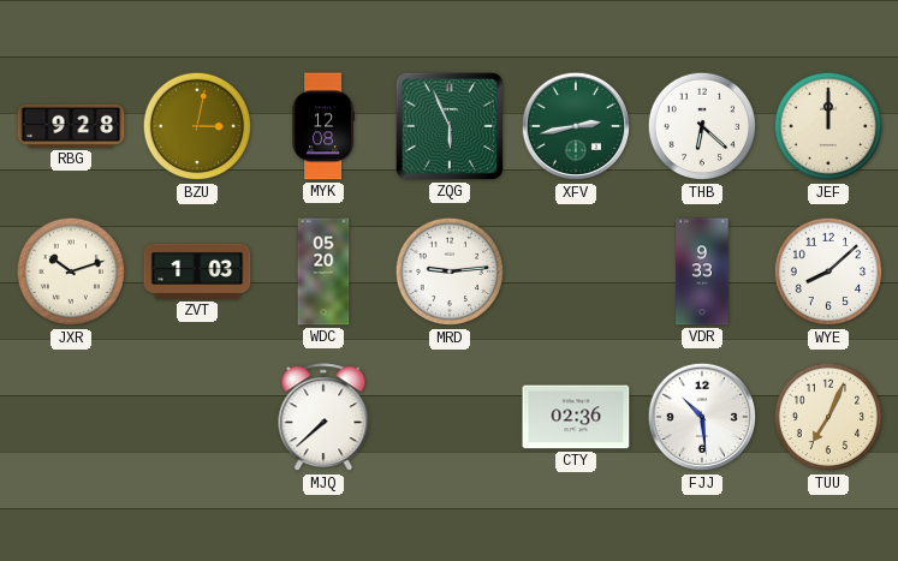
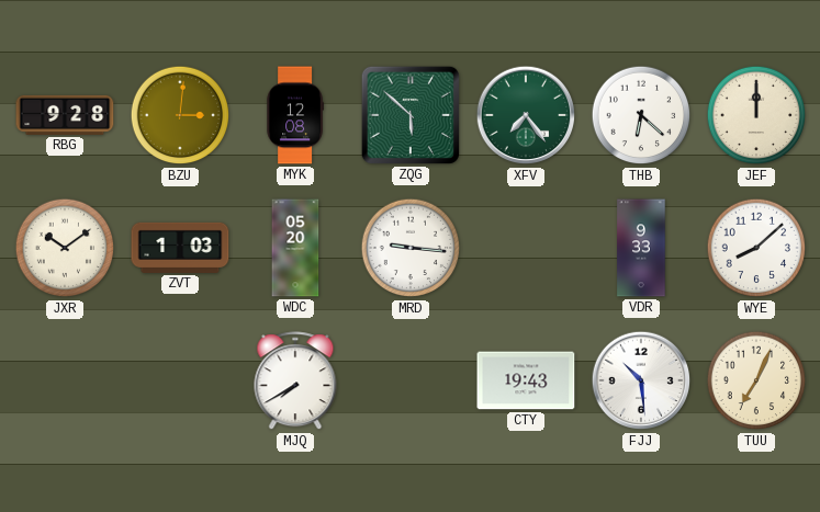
BZU: 3:02 -> 3:01
ZQG: 5:56 -> 5:52
XFV: 2:43 -> 7:24
JXR: 10:12 -> 10:09
MRD: 9:14 -> 9:16
MJQ: 7:38 -> 7:40
CTY: 02:36 -> 19:43
